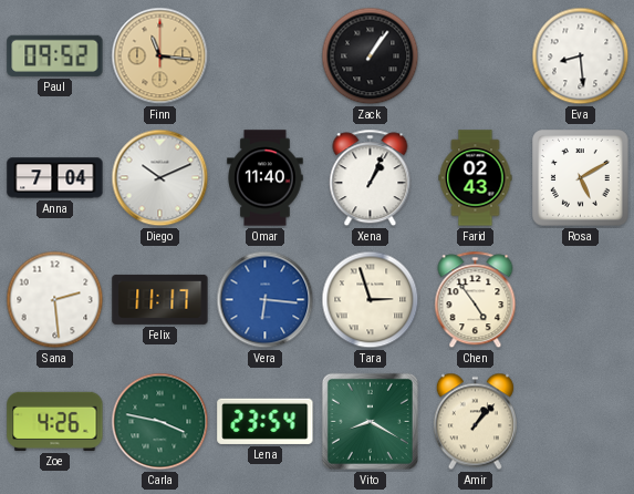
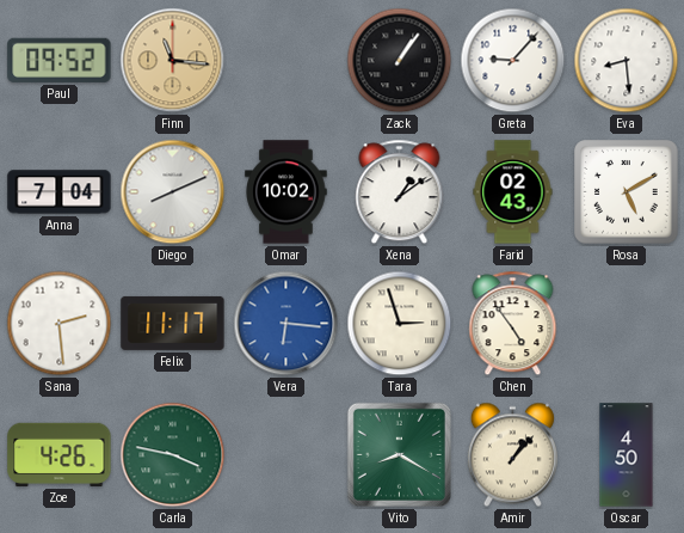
Greta: none -> 9:07
Diego: 10:11 -> 8:11
Omar: 11:40 -> 10:02
Xena: 1:04 -> 1:09
Lena: 23:54 -> none
Oscar: none -> 4:50
